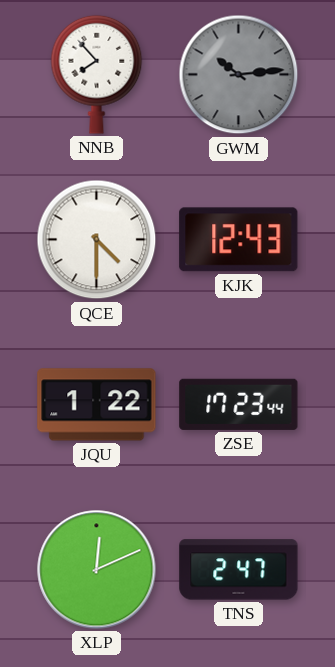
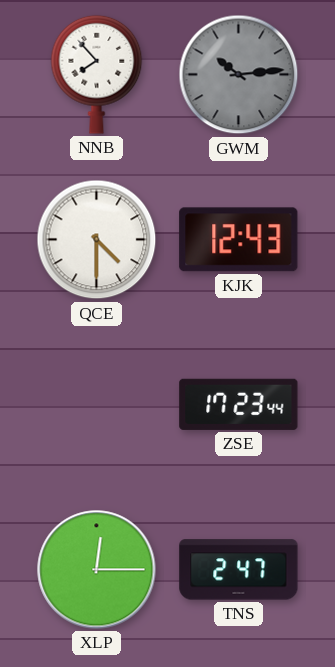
JQU: 1:22 -> none
XLP: 12:11 -> 12:15
